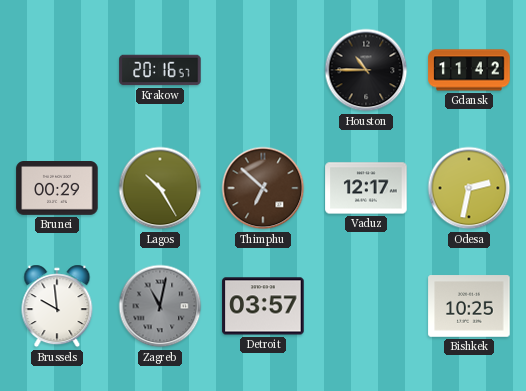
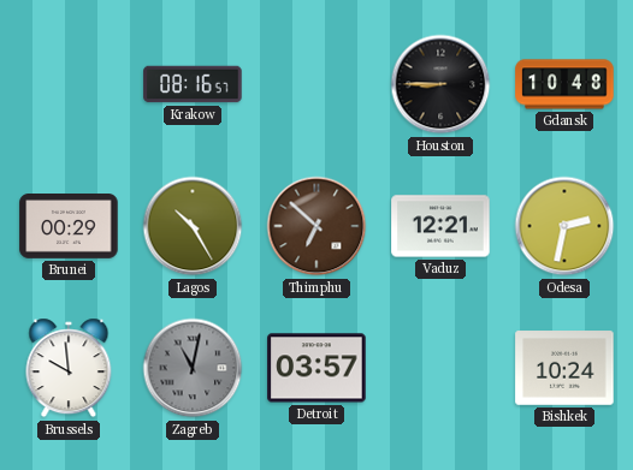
Krakow: 20:16 -> 08:16
Houston: 10:45 -> 8:45
Gdansk: 11:42 -> 10:48
Vaduz: 12:17 -> 12:21
Bishkek: 10:25 -> 10:24
